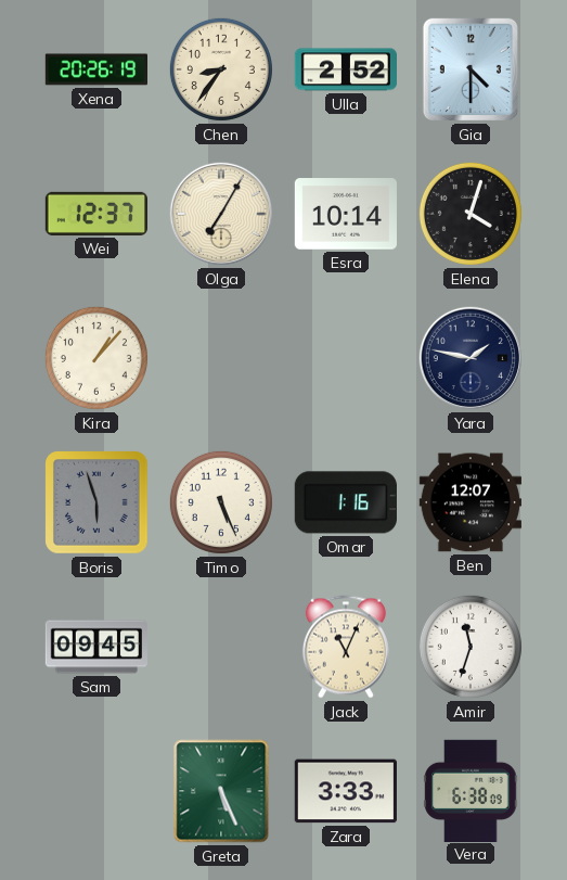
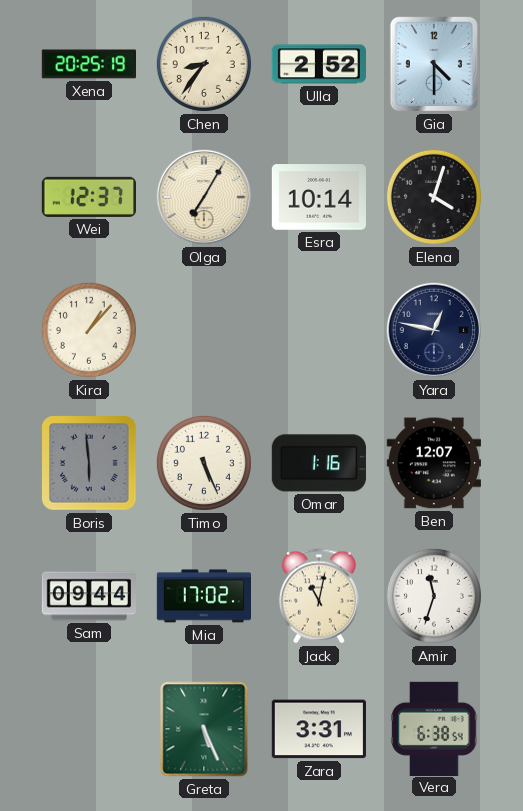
Xena: 20:26 -> 20:25
Yara: 1:47 -> 12:47
Boris: 5:57 -> 5:59
Sam: 09:45 -> 09:44
Mia: none -> 17:02
Jack: 11:04 -> 11:02
Zara: 3:33 -> 3:31
Vera: 6:38:09 -> 6:38:54
